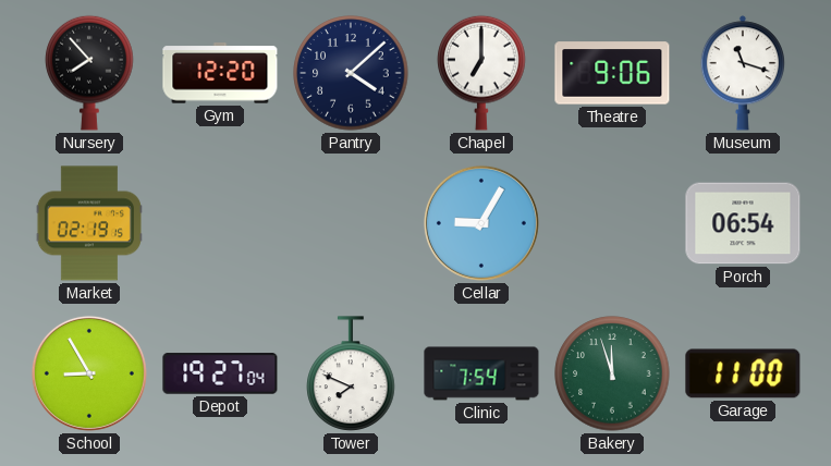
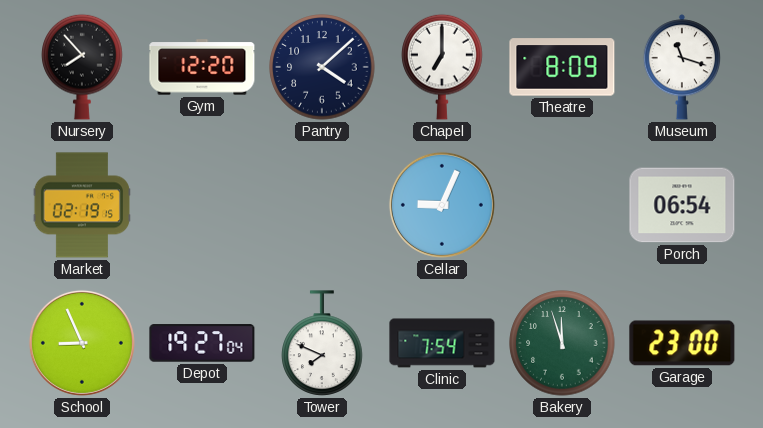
Theatre: 9:06 -> 8:09
Cellar: 9:05 -> 9:04
School: 8:55 -> 8:56
Garage: 11:00 -> 23:00
